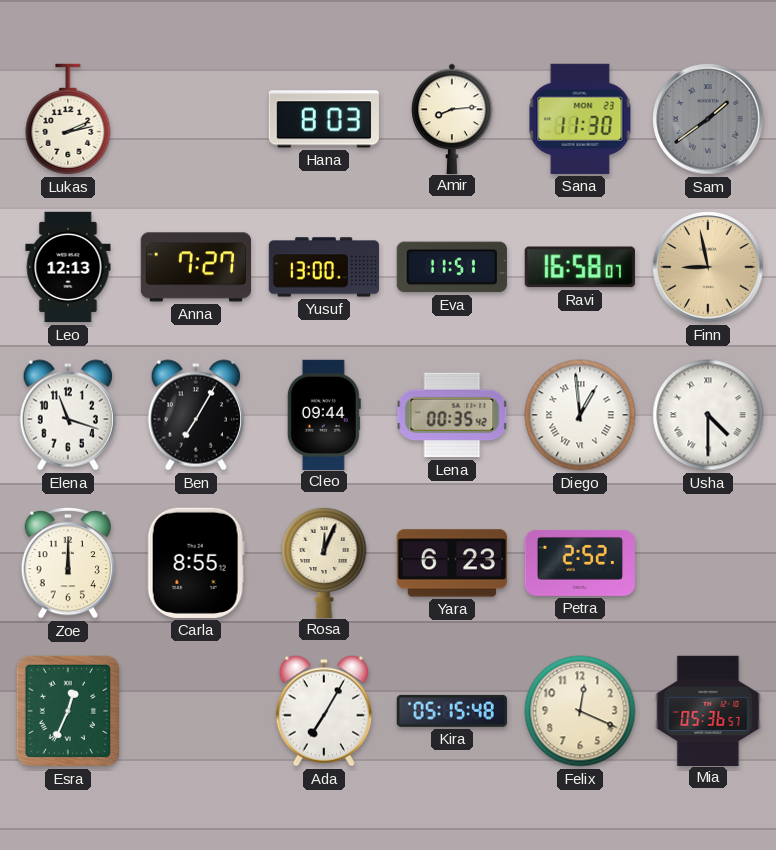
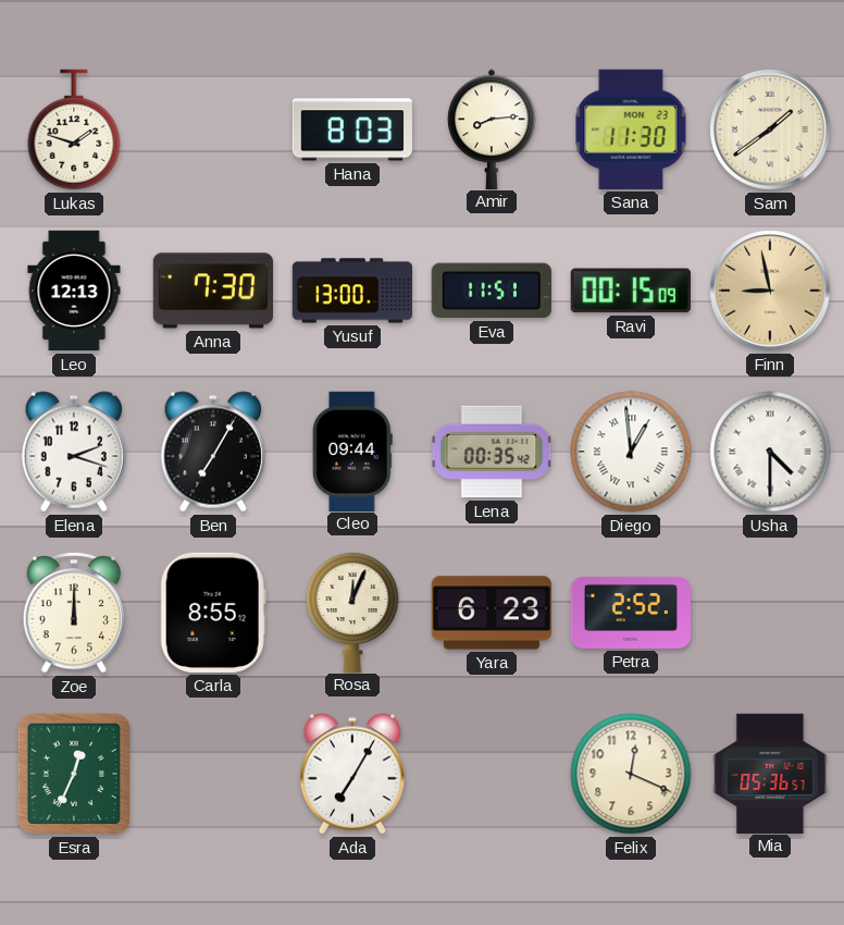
Lukas: 2:13 -> 1:48
Sam dial: grey -> cream
Anna: 7:27 -> 7:30
Ravi: 16:58 -> 00:15
Elena: 11:18 -> 2:18
Kira: 05:15 -> none
